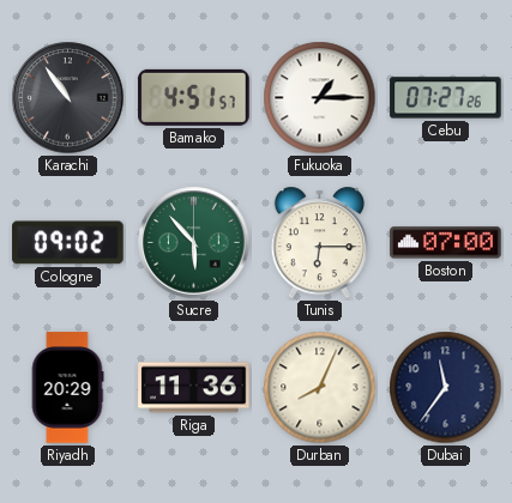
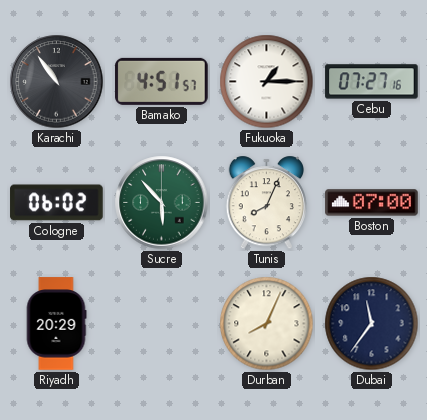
Cebu: 07:27:26 -> 07:27:16
Cologne: 09:02 -> 06:02
Tunis: 6:15 -> 8:04
Riga: 11:36 -> none
